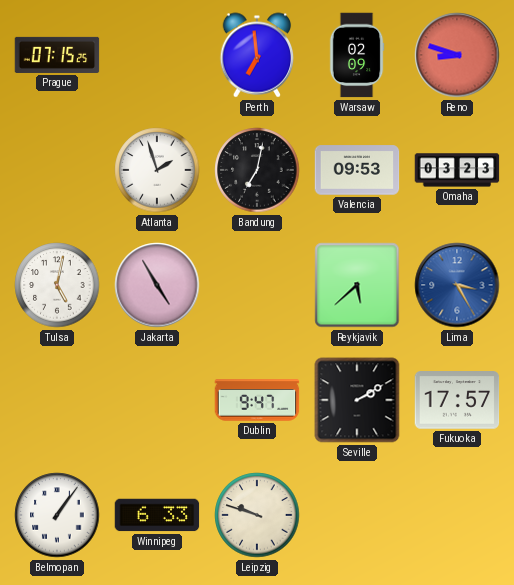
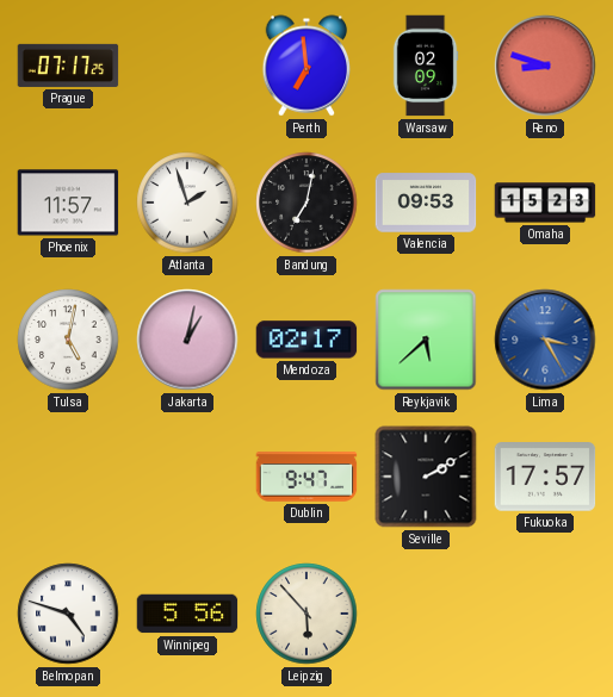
Prague: 07:15 -> 07:17
Phoenix: none -> 11:57
Omaha: 03:23 -> 15:23
Jakarta: 4:55 -> 1:02
Mendoza: none -> 02:17
Belmopan: 1:06 -> 4:48
Winnipeg: 6:33 -> 5:56
Leipzig: 9:48 -> 5:53
